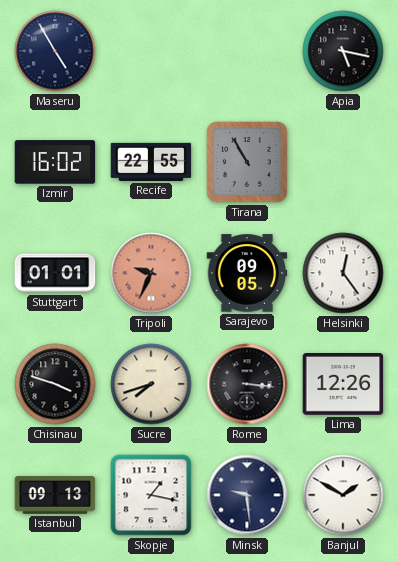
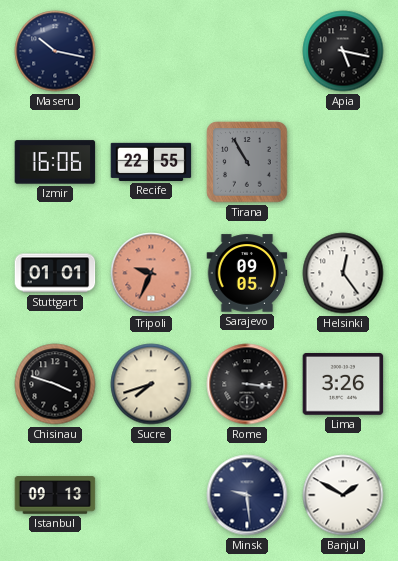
Maseru: 4:55 -> 10:17
Izmir: 16:02 -> 16:06
Lima: 12:26 -> 3:26
Skopje: 1:17 -> none
